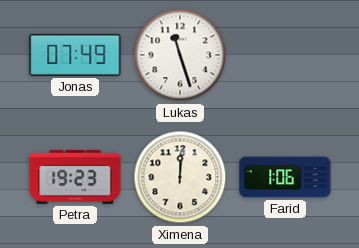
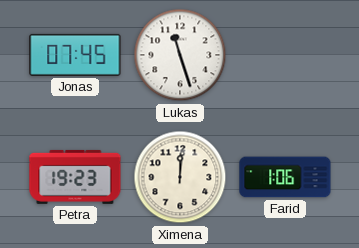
Jonas: 07:49 -> 07:45
